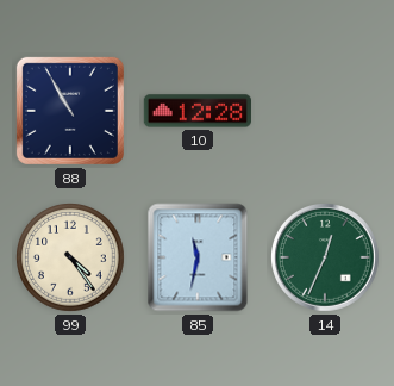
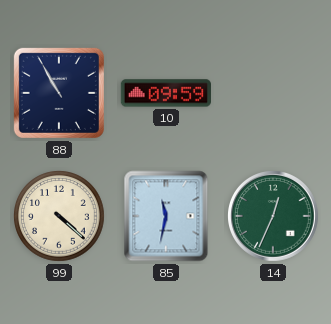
10: 12:28 -> 09:59
99: 4:24 -> 4:22
